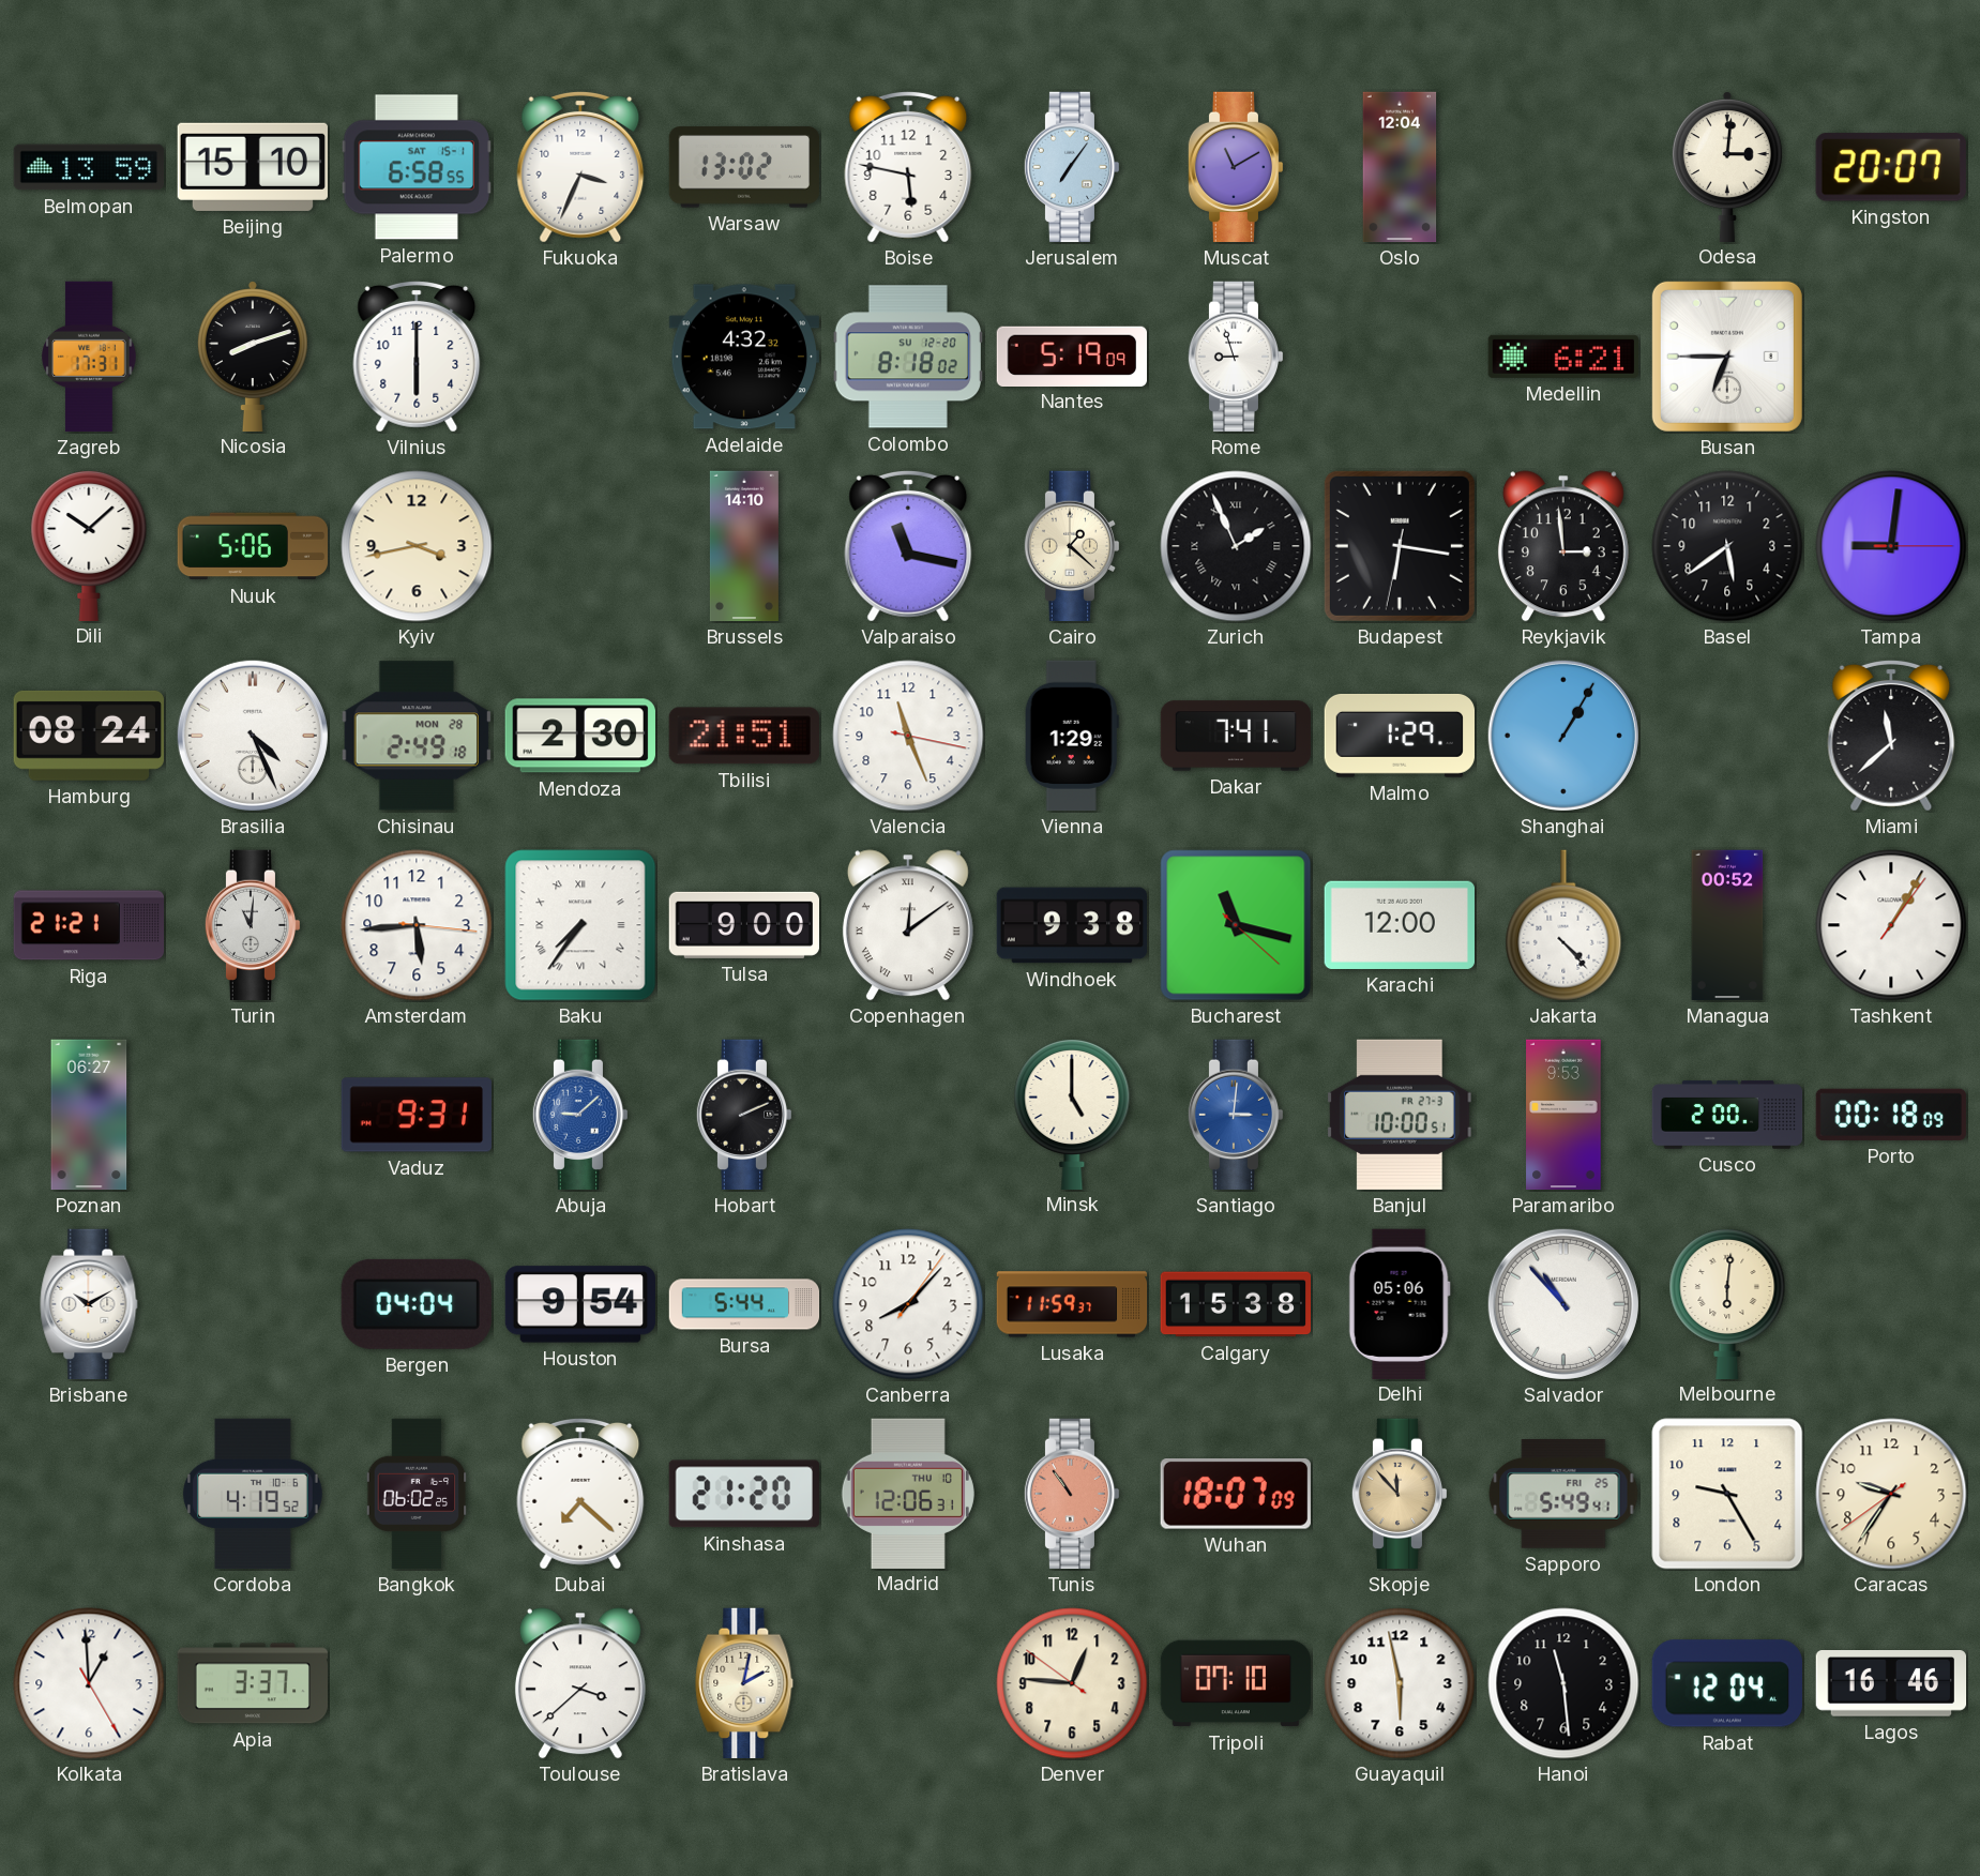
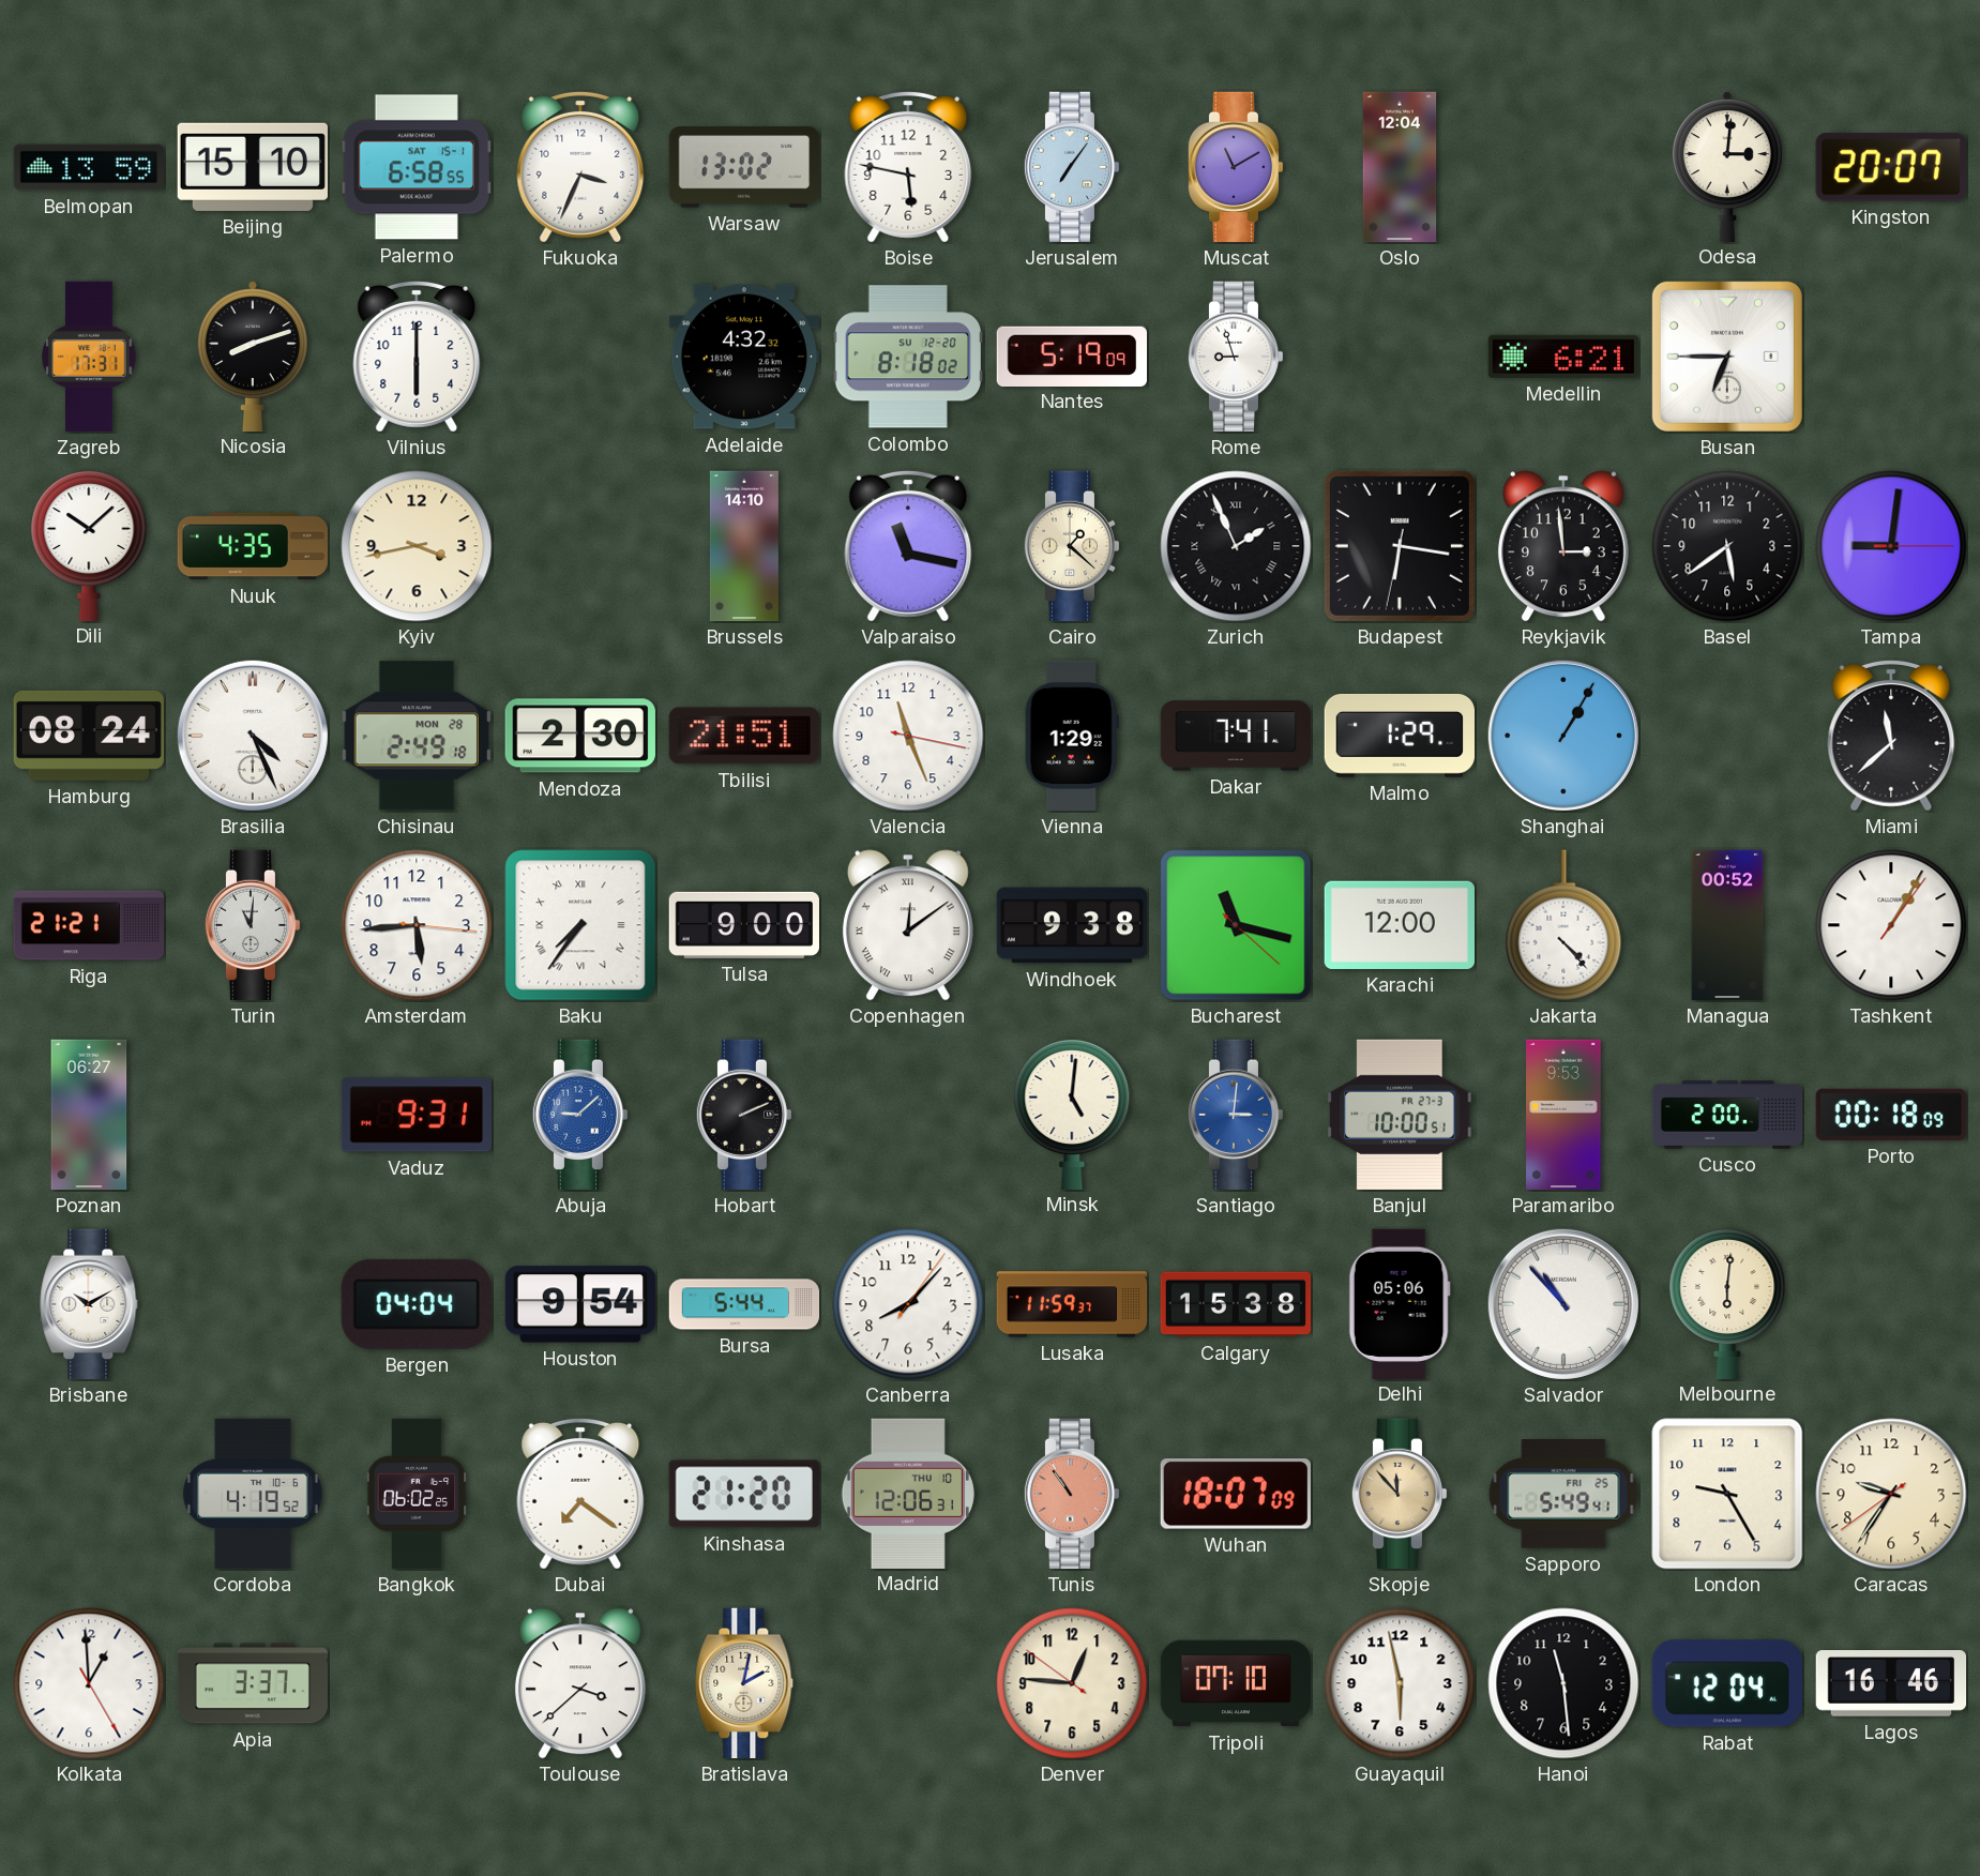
Nuuk: 5:06 -> 4:35
Minsk: 5:00 -> 5:01
Dubai: 7:22 -> 7:21
